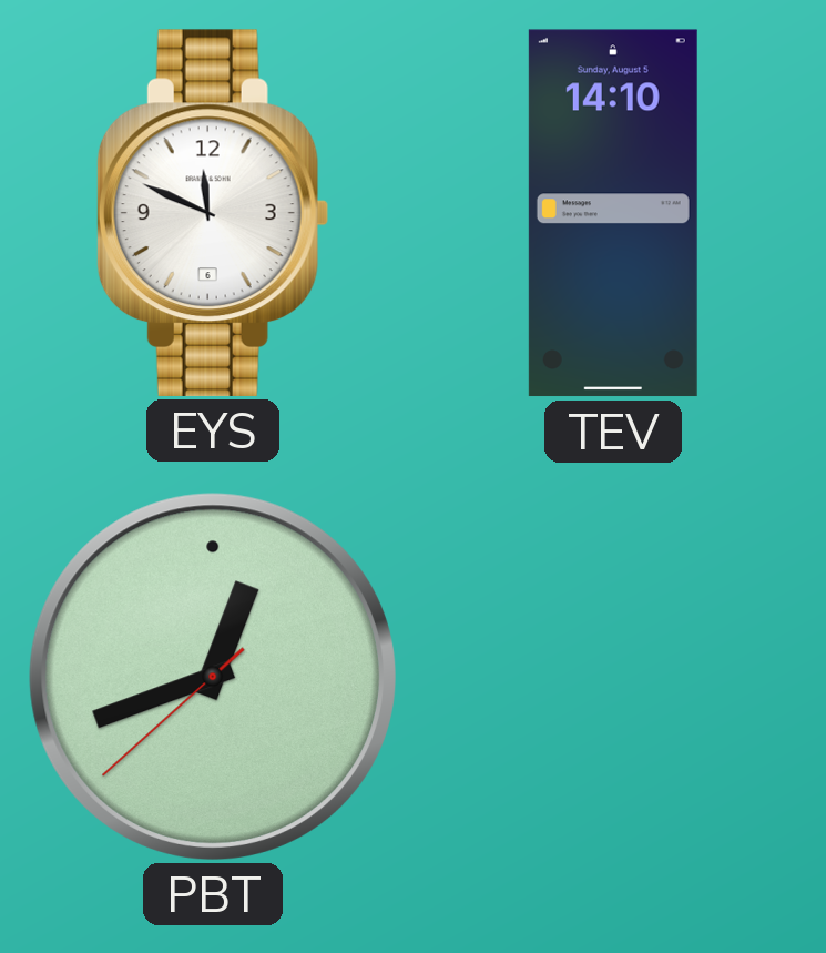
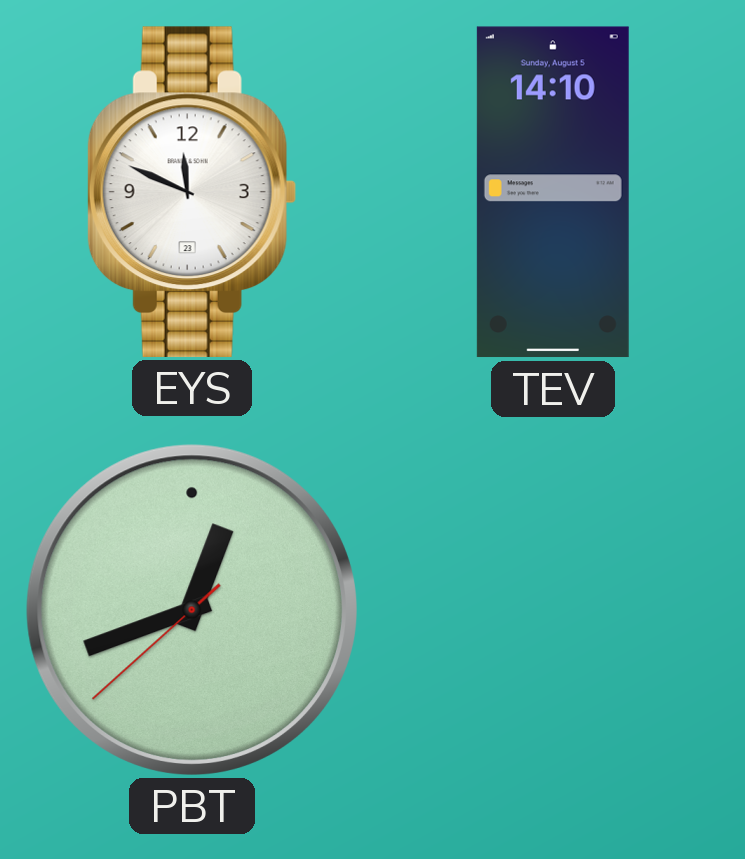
EYS date: 6 -> 23
